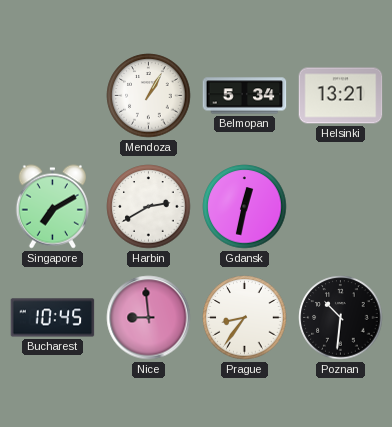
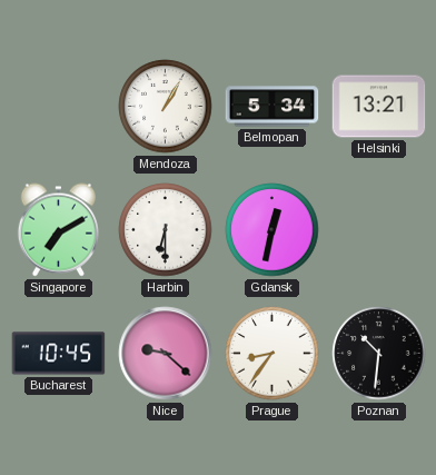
Harbin: 2:40 -> 6:30
Nice: 8:59 -> 9:22
